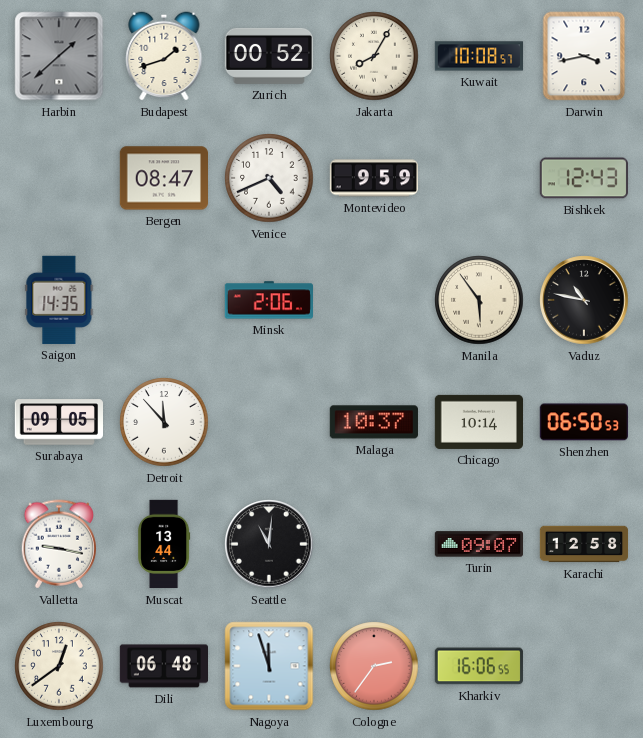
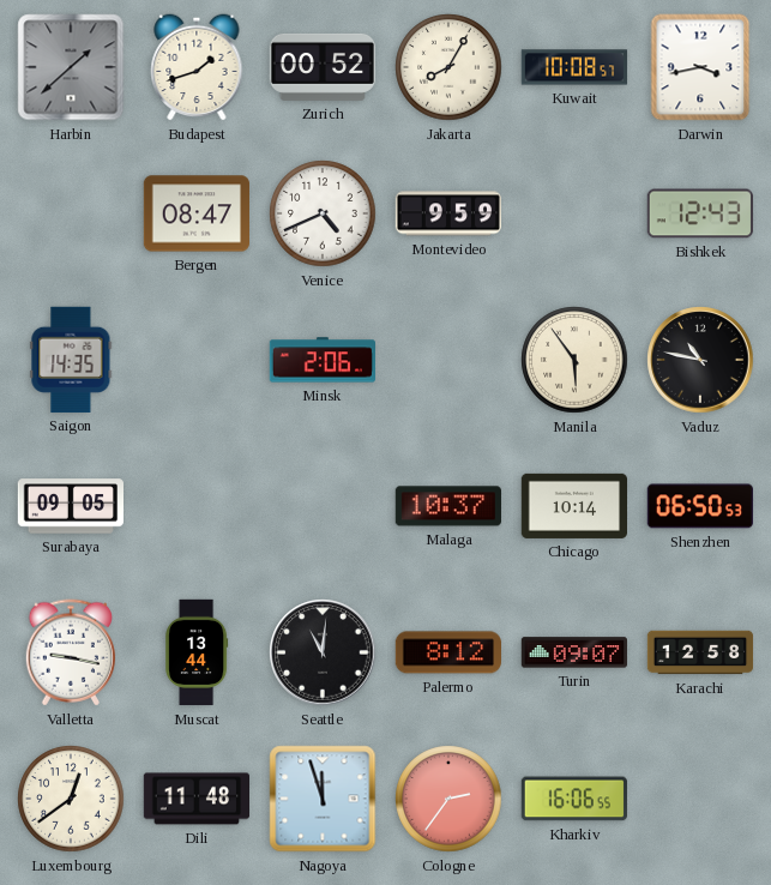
Detroit: 11:53 -> none
Palermo: none -> 8:12
Dili: 06:48 -> 11:48
